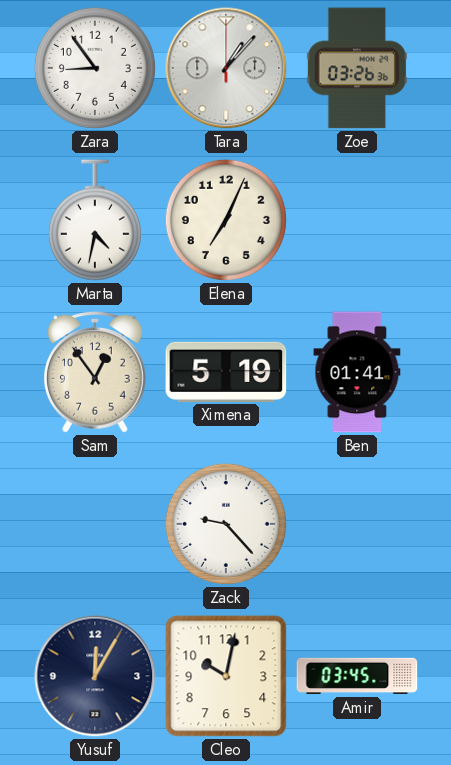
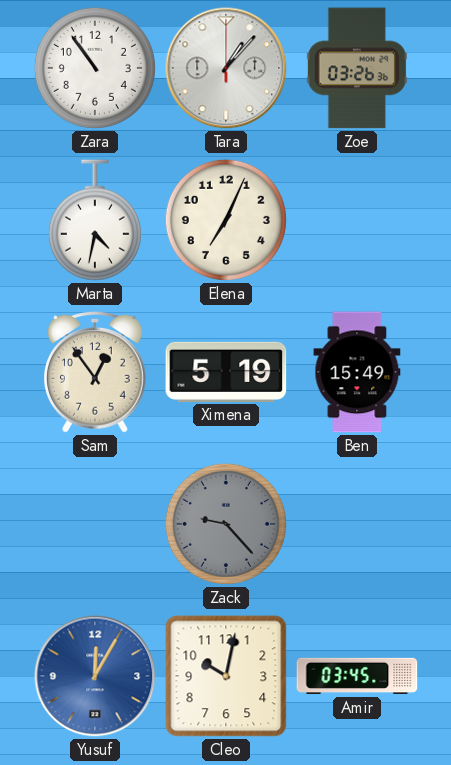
Zara: 8:54 -> 10:54
Ben: 01:41 -> 15:49
Zack dial: white -> grey
Yusuf dial: navy -> blue
